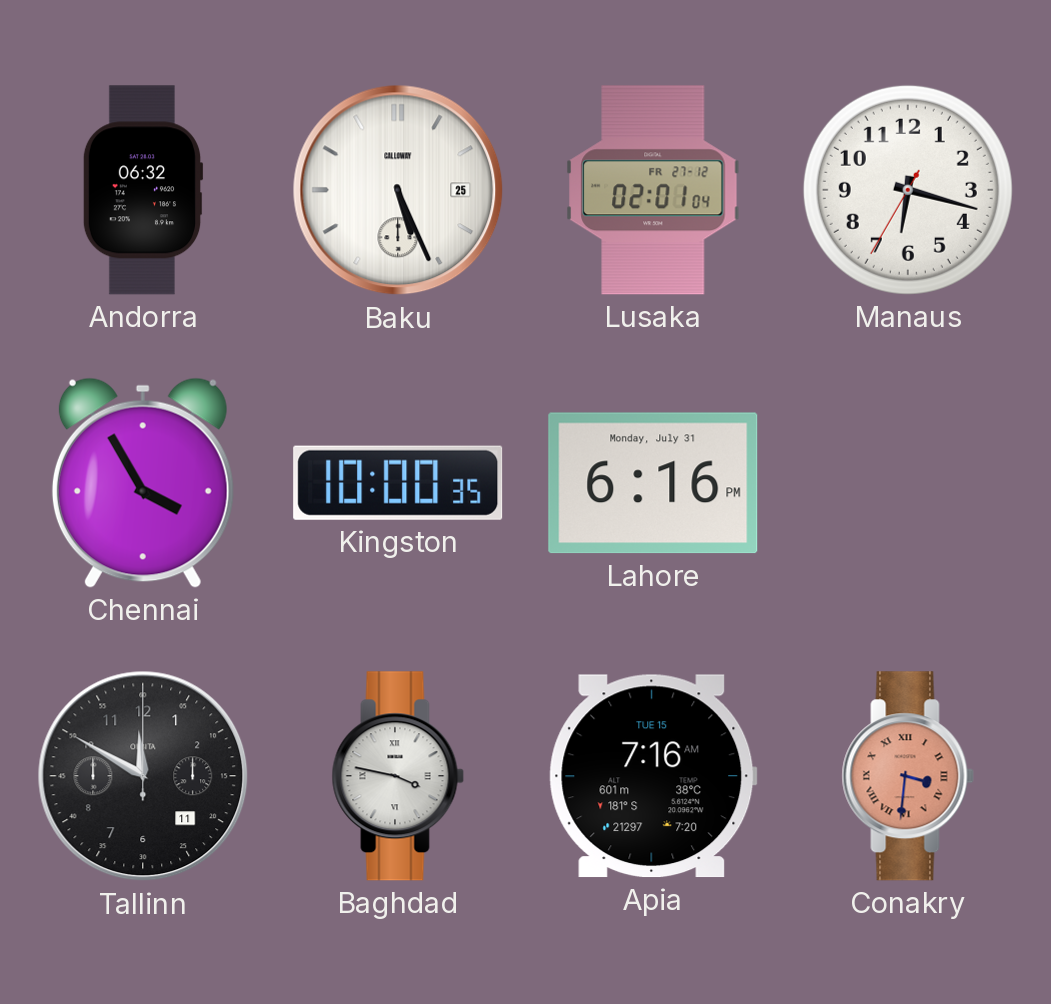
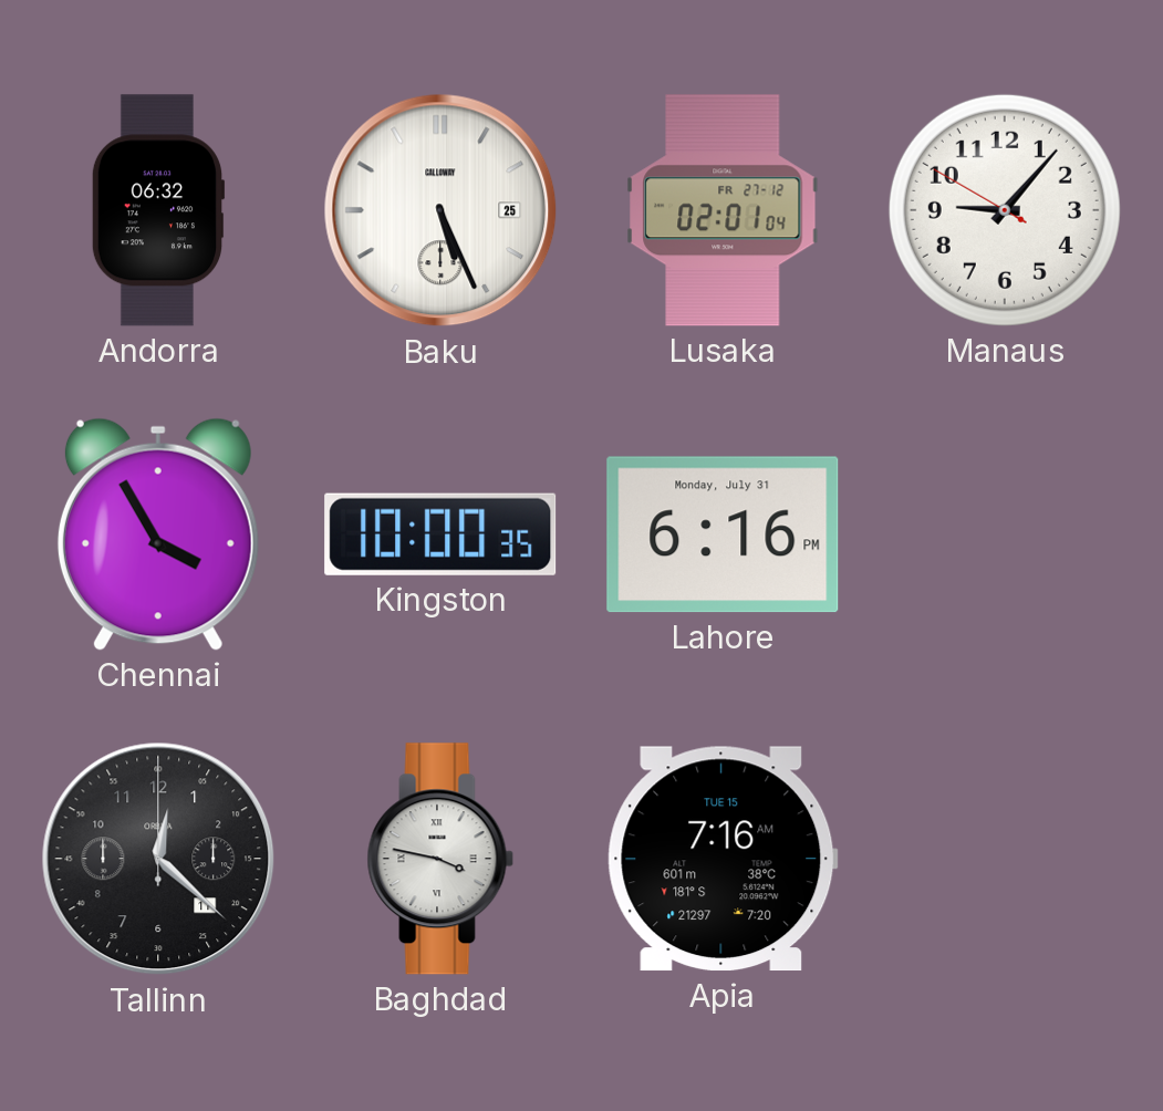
Manaus: 6:17 -> 9:06
Tallinn: 11:50 -> 12:22
Conakry: 3:31 -> none
